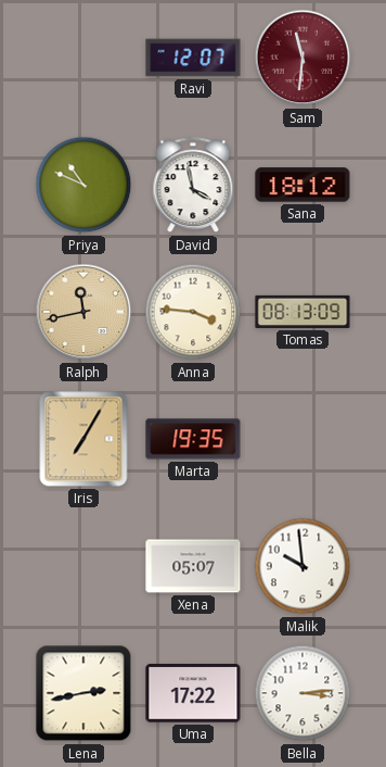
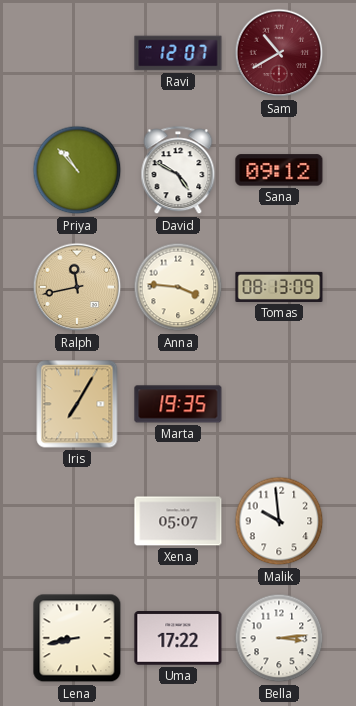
Sam: 11:31 -> 10:40
Priya: 10:49 -> 10:53
David: 3:58 -> 4:50
Sana: 18:12 -> 09:12
Lena: 2:43 -> 8:43
